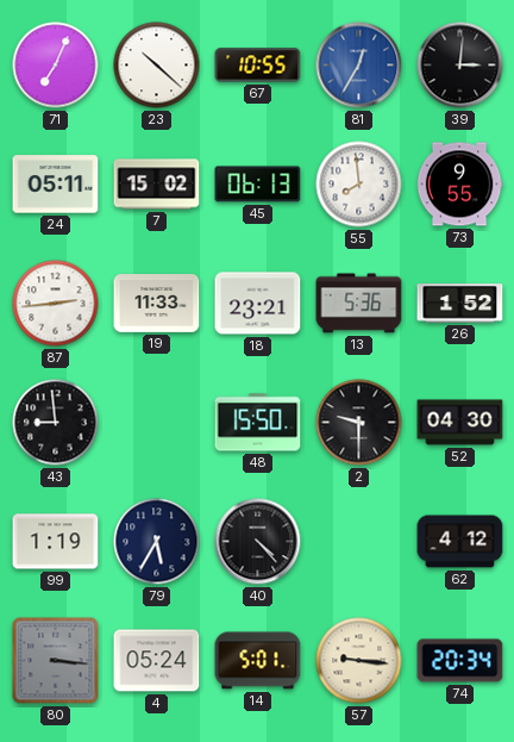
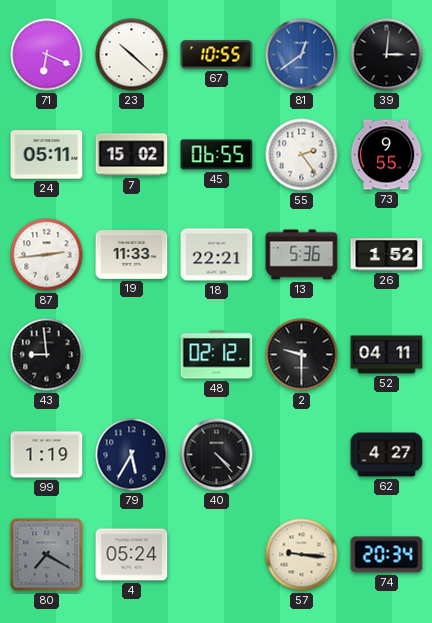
71: 7:04 -> 6:19
81: 12:35 -> 12:39
45: 06:13 -> 06:55
55: 7:59 -> 2:24
18: 23:21 -> 22:21
48: 15:50 -> 02:12
52: 04:30 -> 04:11
62: 4:12 -> 4:27
80: 3:16 -> 7:20
14: 5:01 -> none
